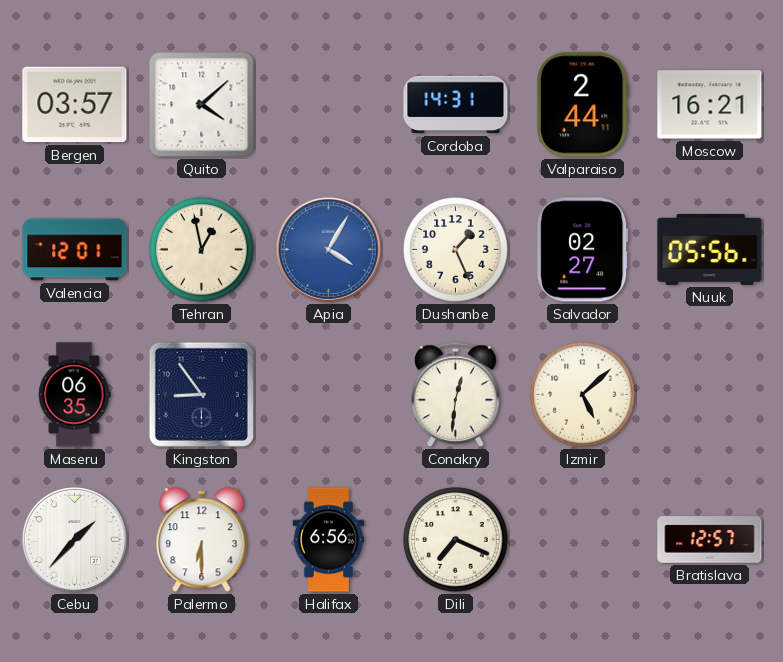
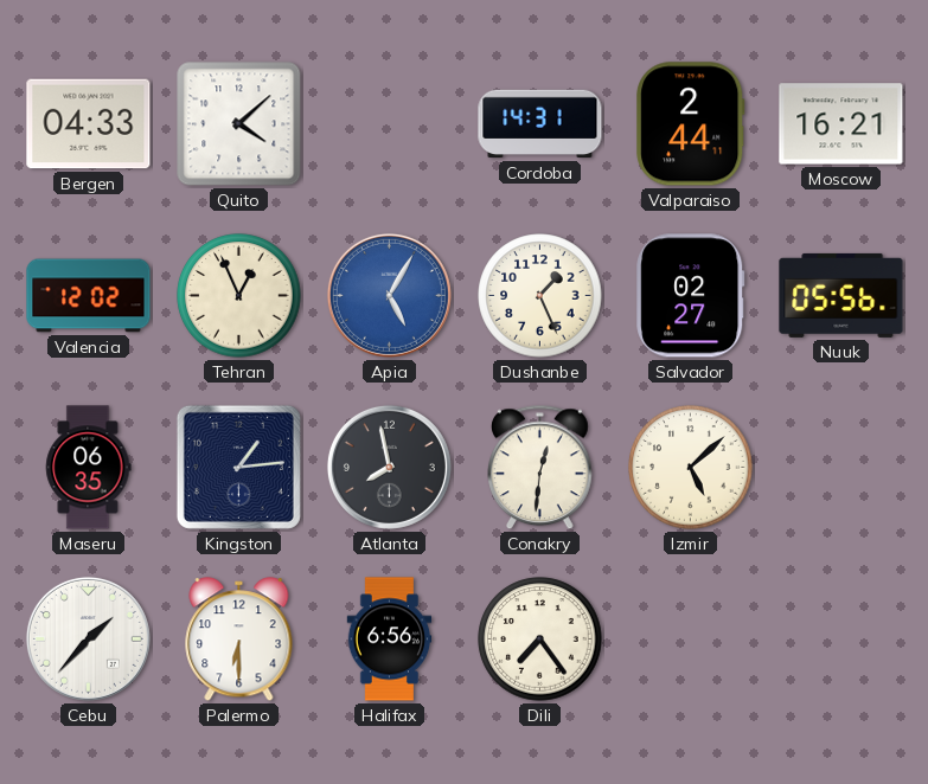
Bergen: 03:57 -> 04:33
Valencia: 12:01 -> 12:02
Tehran: 12:58 -> 12:56
Apia: 4:05 -> 5:05
Kingston: 8:54 -> 1:14
Atlanta: none -> 7:58
Dili: 7:19 -> 7:24
Bratislava: 12:57 -> none
